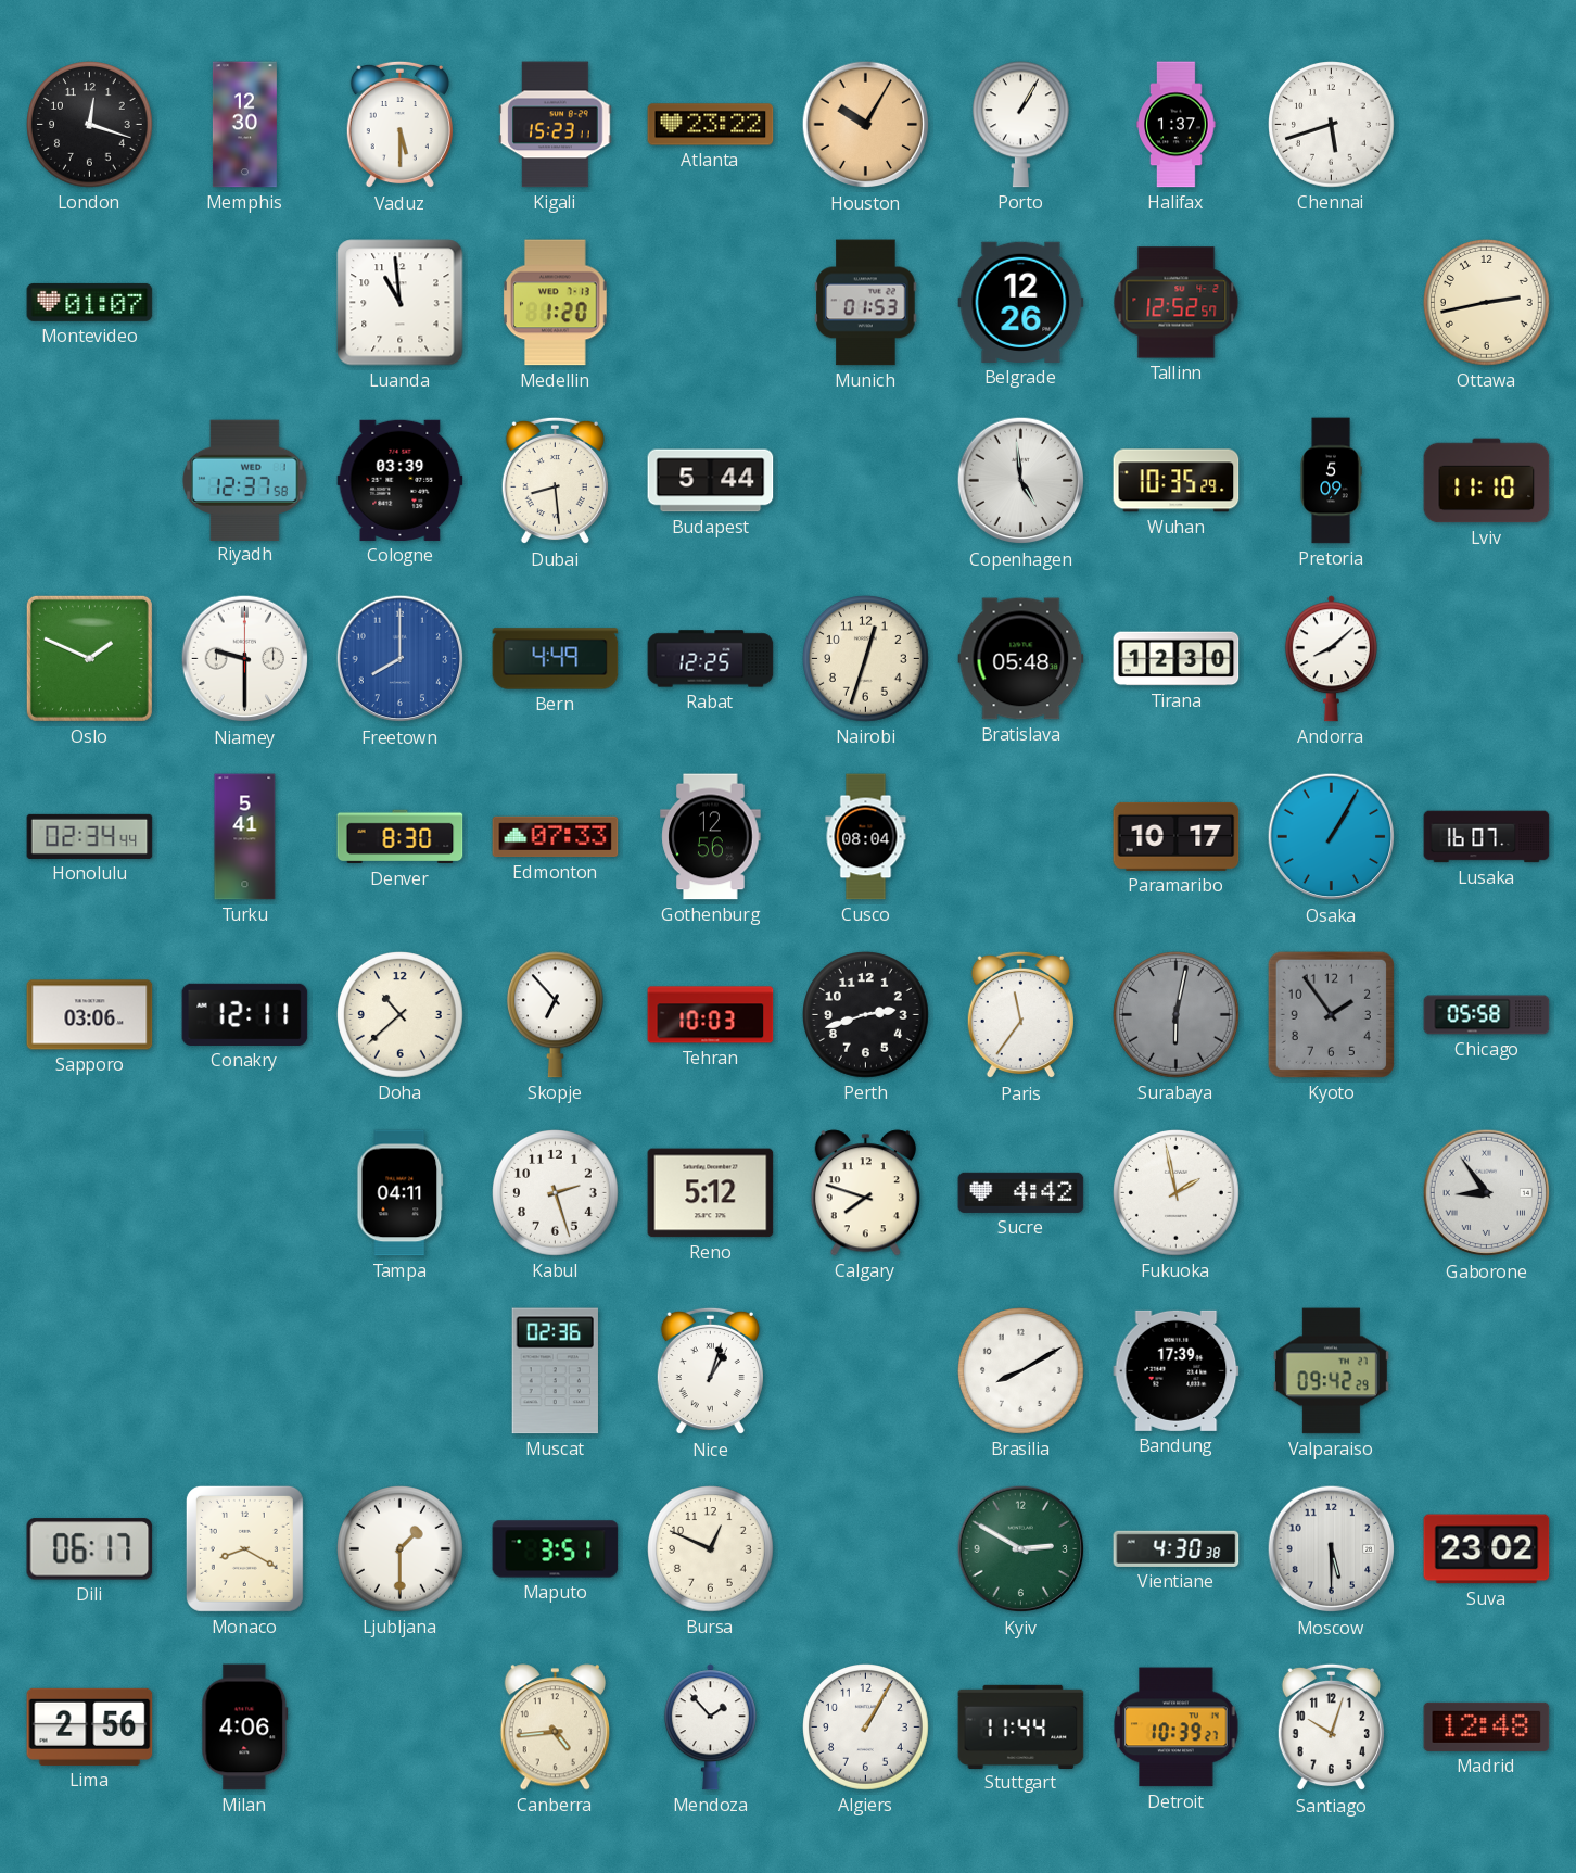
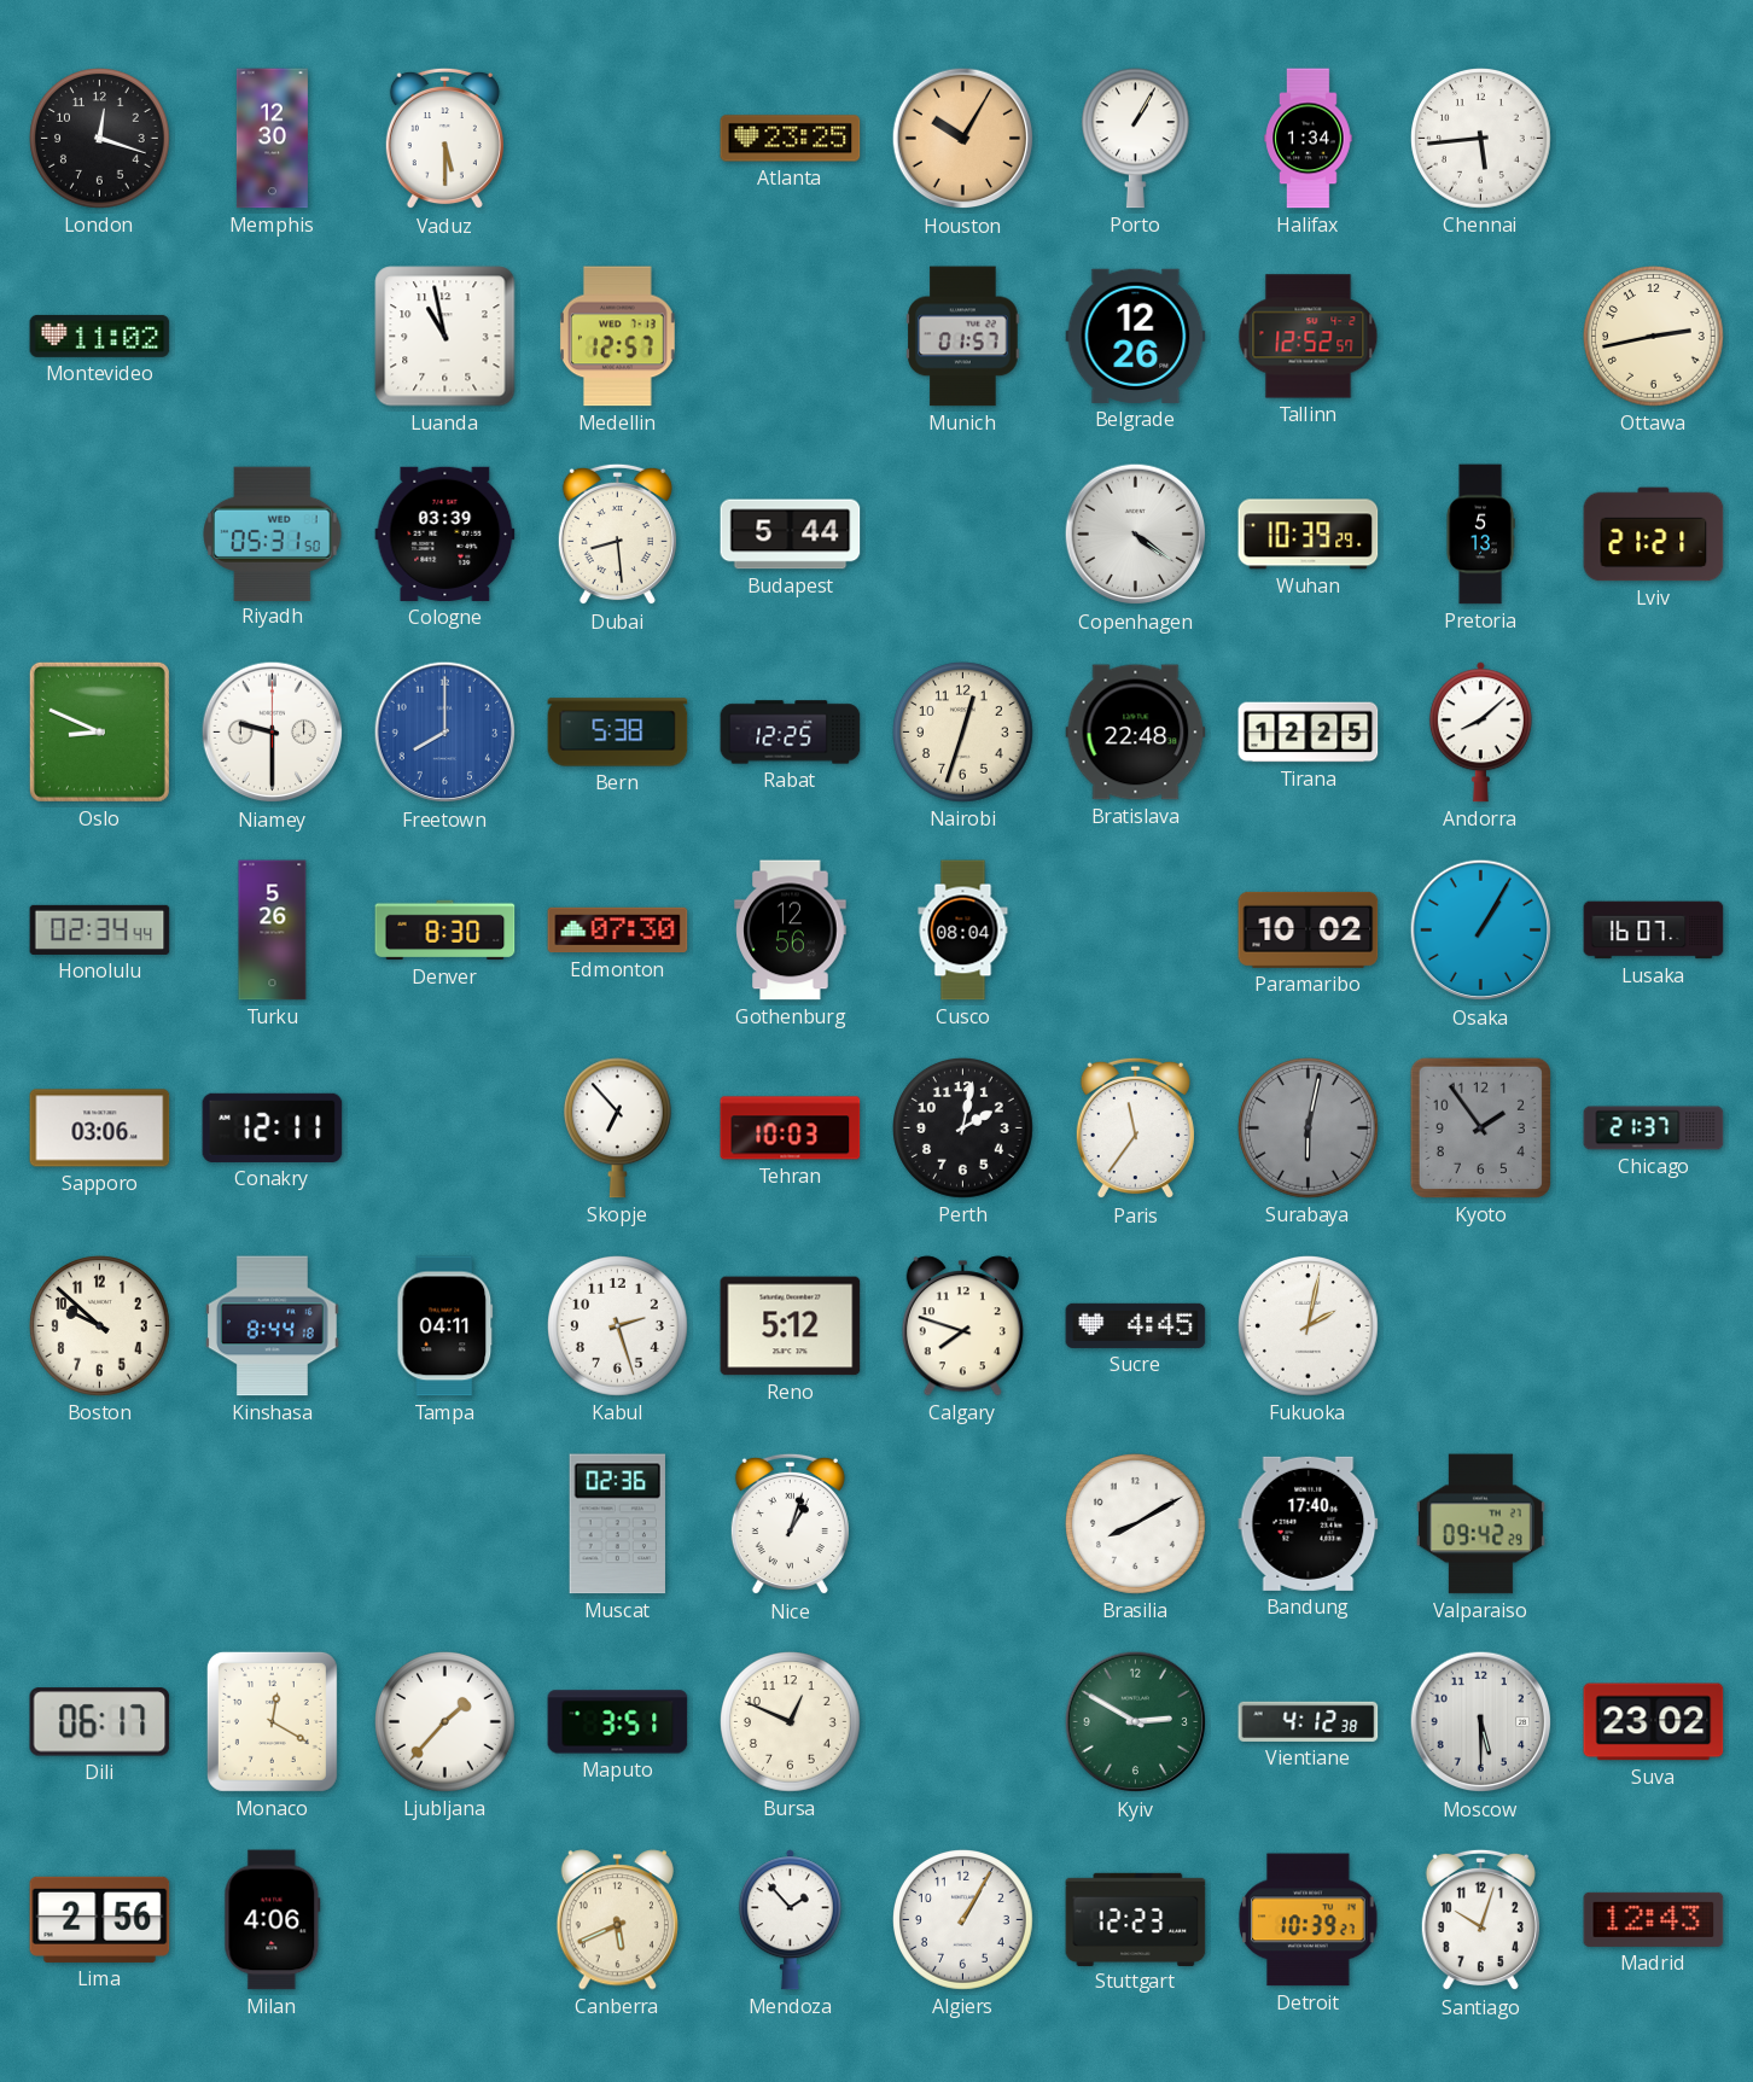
Kigali: 15:23 -> none
Atlanta: 23:22 -> 23:25
Halifax: 1:37 -> 1:34
Chennai: 5:42 -> 5:44
Montevideo: 01:07 -> 11:02
Luanda: 10:59 -> 10:58
Medellin: 1:20 -> 12:57
Munich: 01:53 -> 01:57
Riyadh: 12:37 -> 05:31
Copenhagen: 4:59 -> 4:21
Wuhan: 10:35 -> 10:39
Pretoria: 5:09 -> 5:13
Lviv: 11:10 -> 21:21
Oslo: 1:49 -> 8:49
Bern: 4:49 -> 5:38
Bratislava: 05:48 -> 22:48
Tirana: 12:30 -> 12:25
Turku: 5:41 -> 5:26
Edmonton: 07:33 -> 07:30
Paramaribo: 10:17 -> 10:02
Doha: 10:38 -> none
Perth: 2:42 -> 2:02
Chicago: 05:58 -> 21:37
Boston: none -> 9:52
Kinshasa: none -> 8:44
Sucre: 4:42 -> 4:45
Fukuoka: 1:58 -> 2:02
Gaborone: 8:54 -> none
Bandung: 17:39 -> 17:40
Monaco: 8:20 -> 12:20
Ljubljana: 1:30 -> 1:37
Vientiane: 4:30 -> 4:12
Canberra: 4:44 -> 5:41
Stuttgart: 11:44 -> 12:23
Madrid: 12:48 -> 12:43
